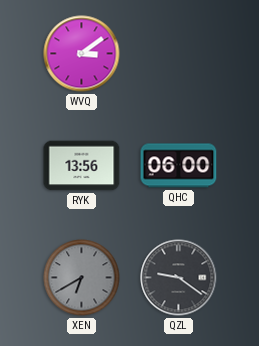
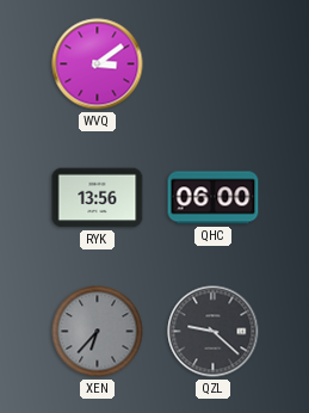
XEN: 6:40 -> 6:37
QZL: 9:21 -> 9:22
